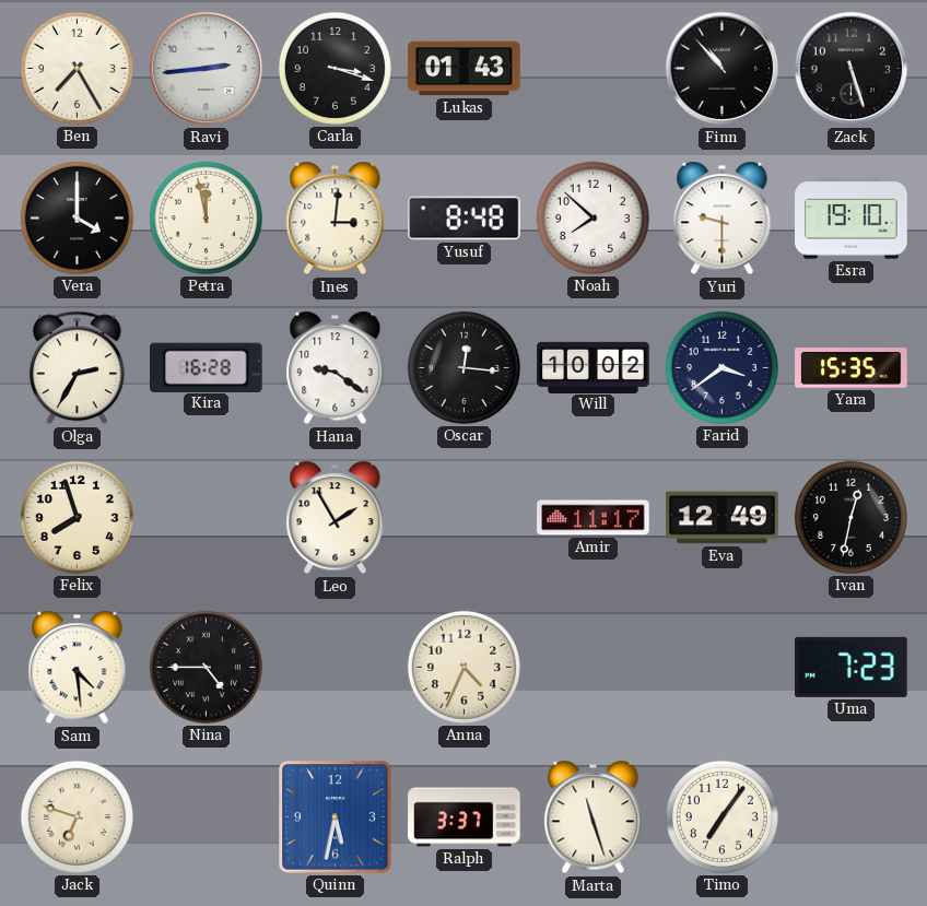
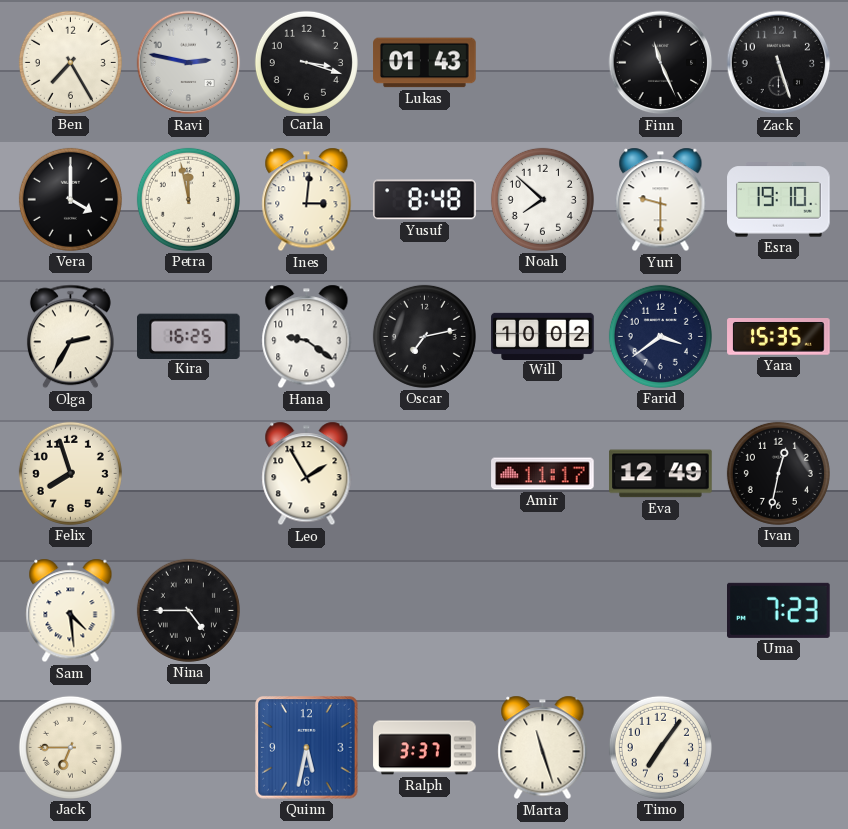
Ravi: 2:44 -> 2:47
Finn: 10:53 -> 11:26
Kira: 16:28 -> 16:25
Oscar: 12:16 -> 7:13
Anna: 4:34 -> none
Jack: 6:48 -> 6:45
